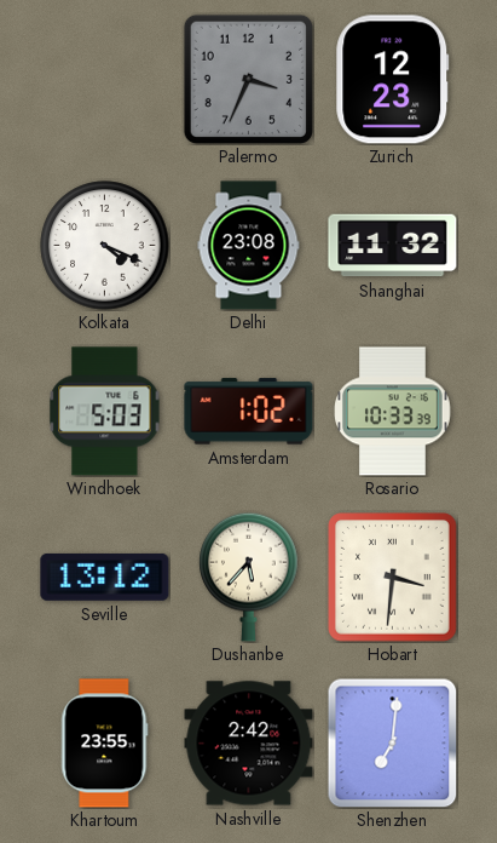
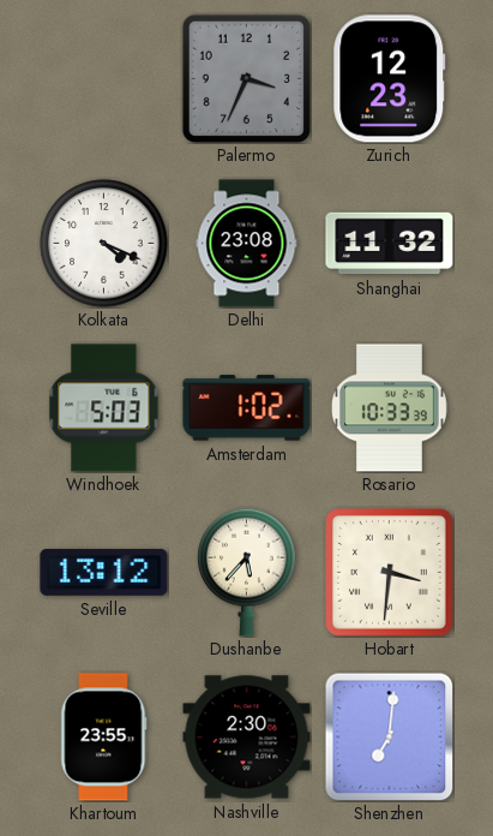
Nashville: 2:42 -> 2:30
